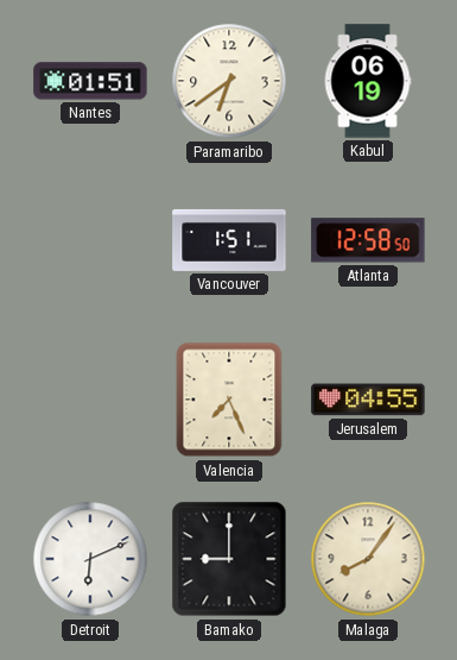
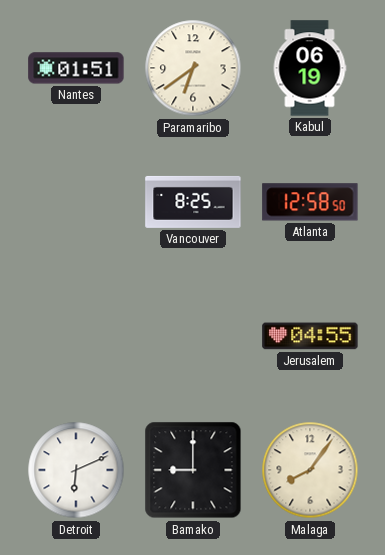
Vancouver: 1:51 -> 8:25
Valencia: 7:26 -> none
